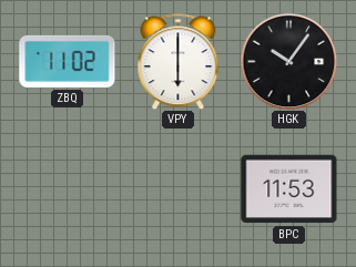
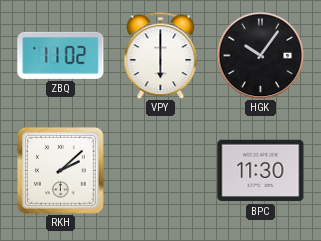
RKH: none -> 2:08
BPC: 11:53 -> 11:30
